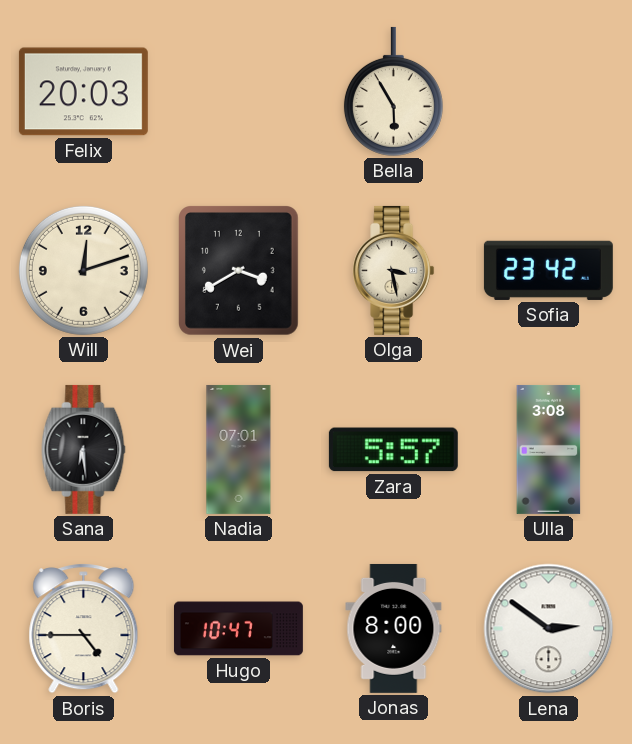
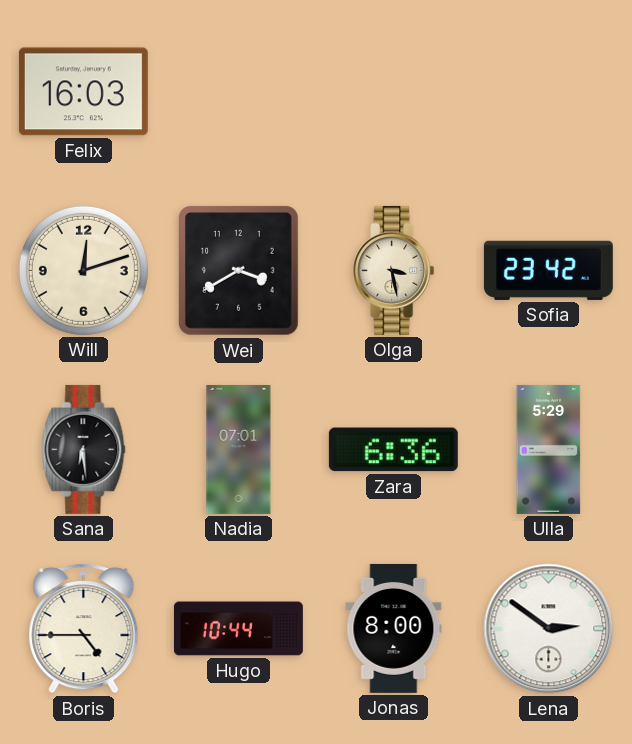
Felix: 20:03 -> 16:03
Bella: 5:55 -> none
Zara: 5:57 -> 6:36
Ulla: 3:08 -> 5:29
Hugo: 10:47 -> 10:44
